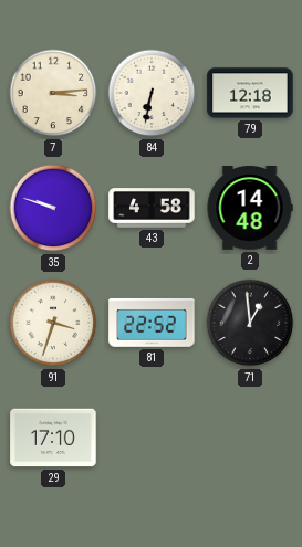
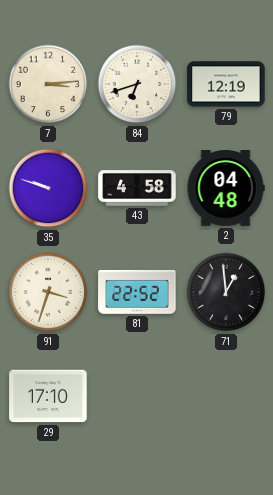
84: 6:32 -> 6:42
79: 12:18 -> 12:19
2: 14:48 -> 04:48
